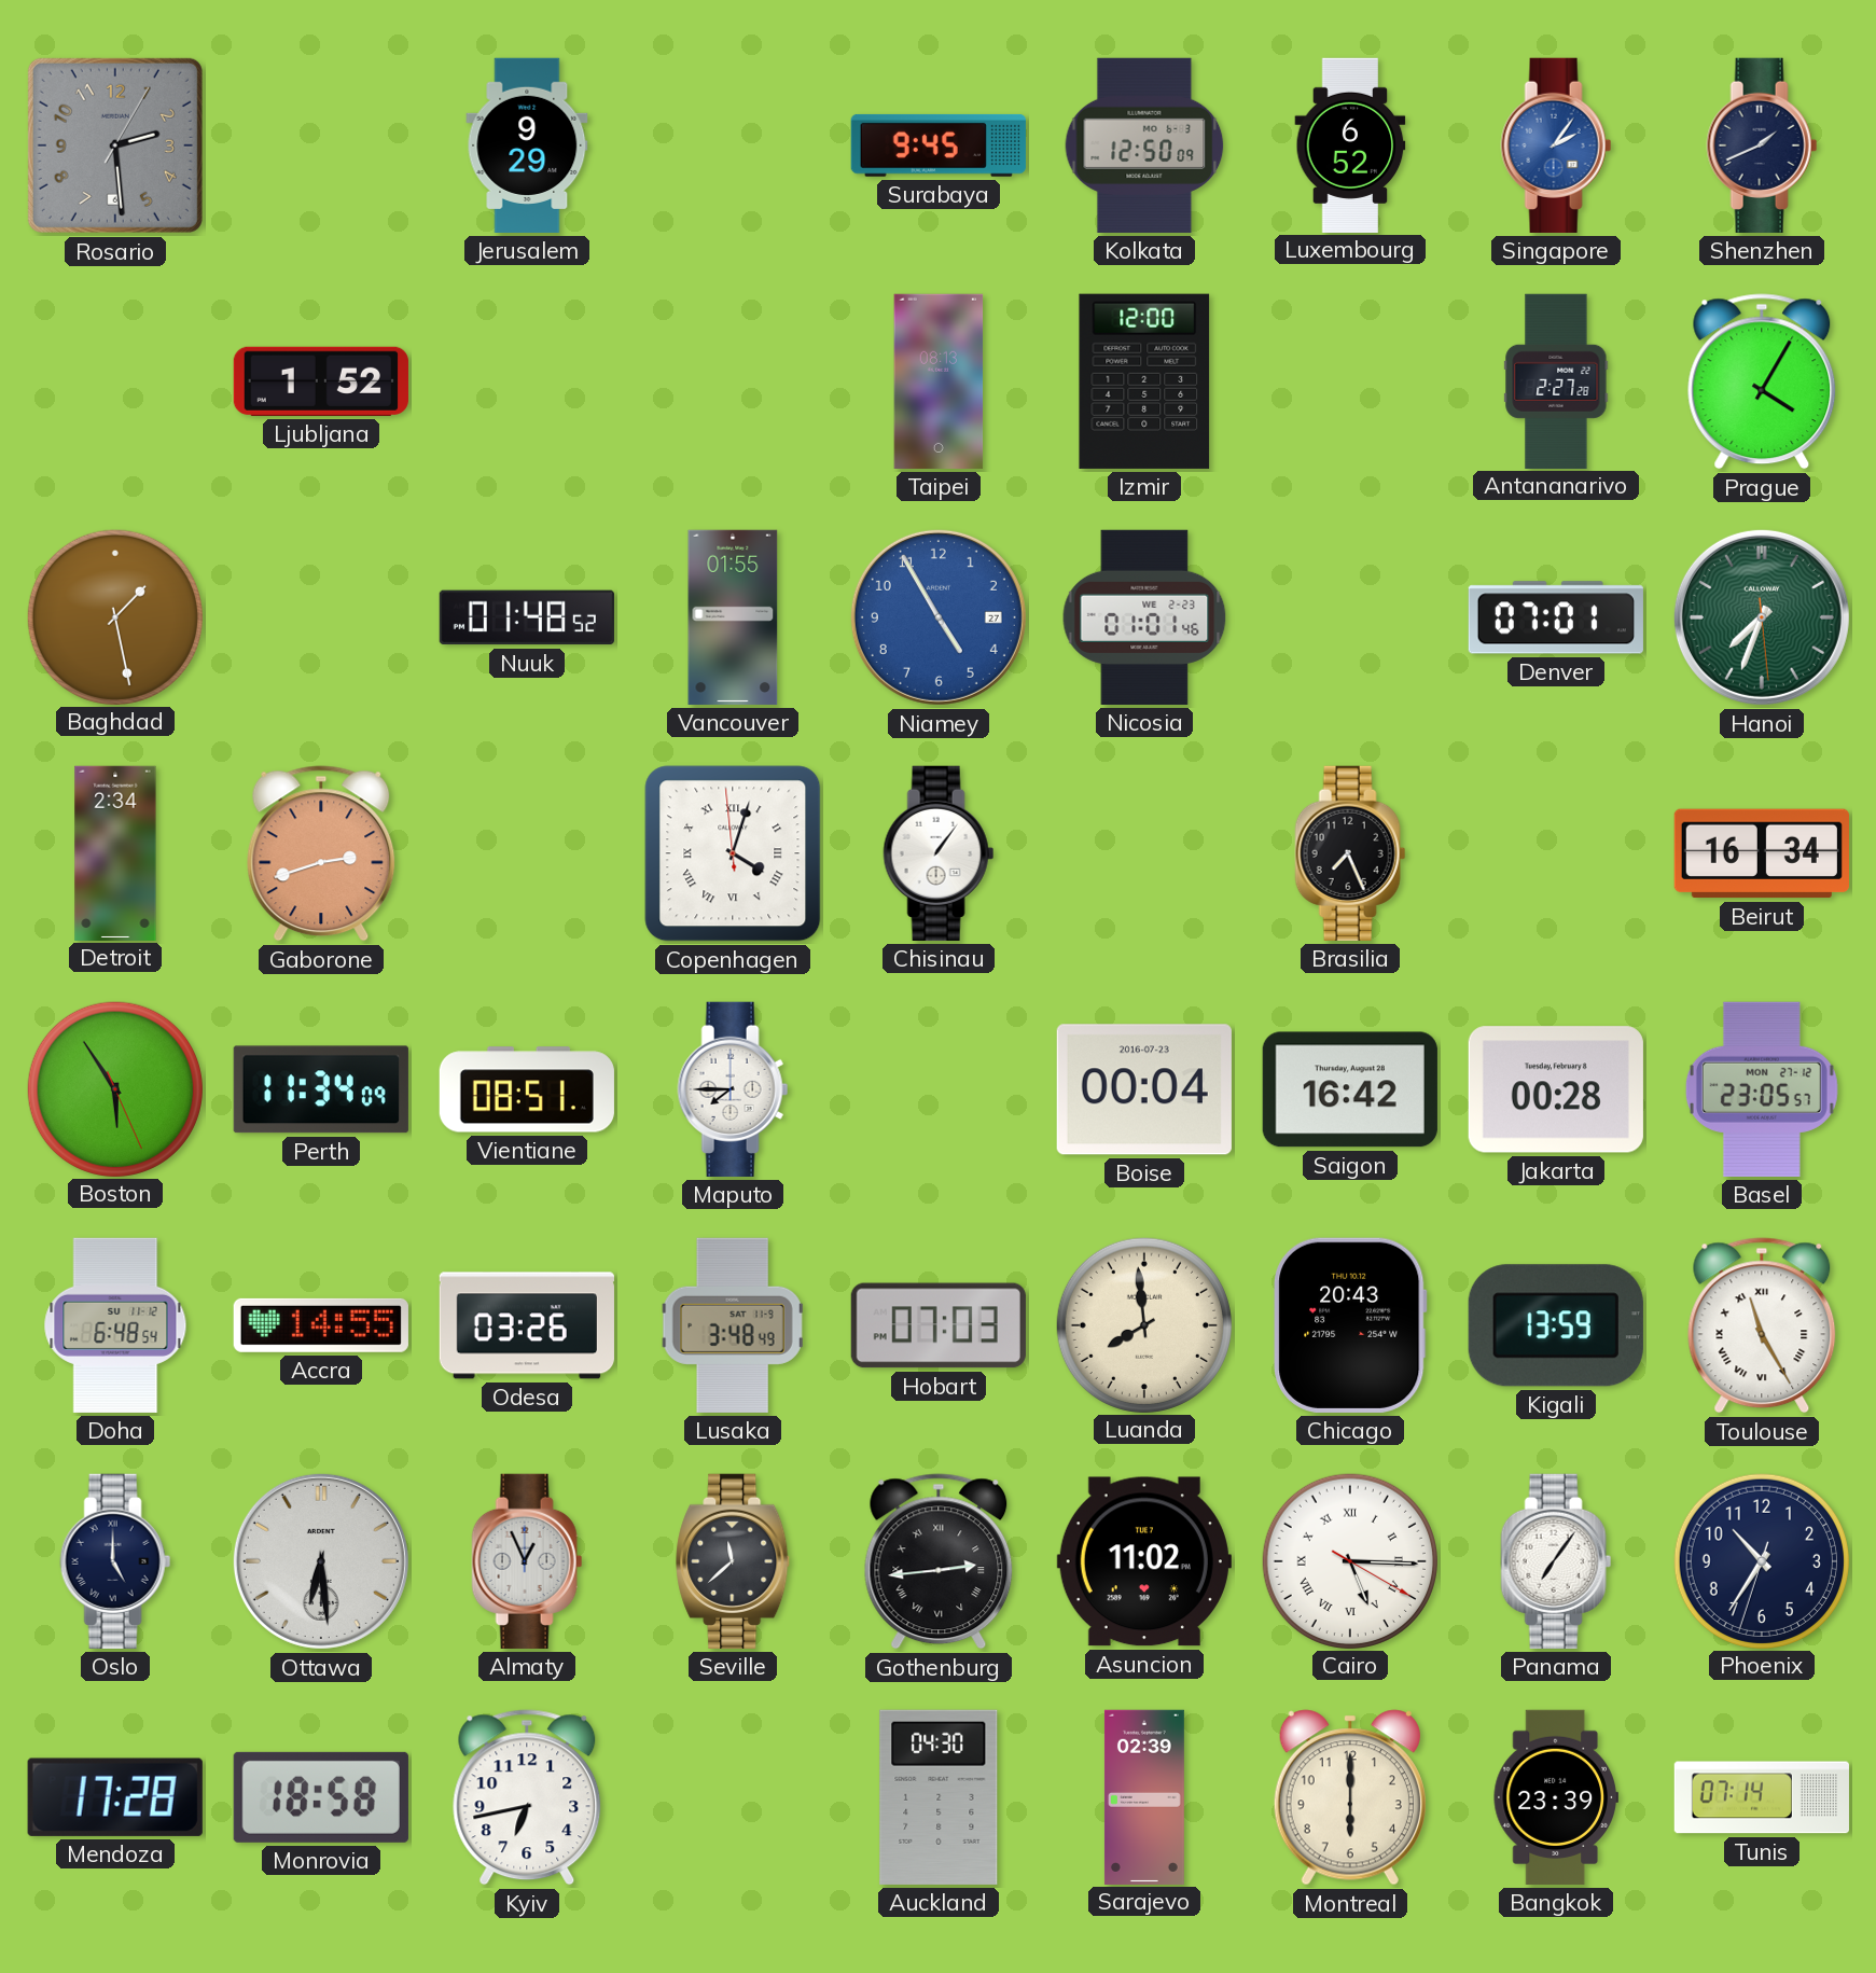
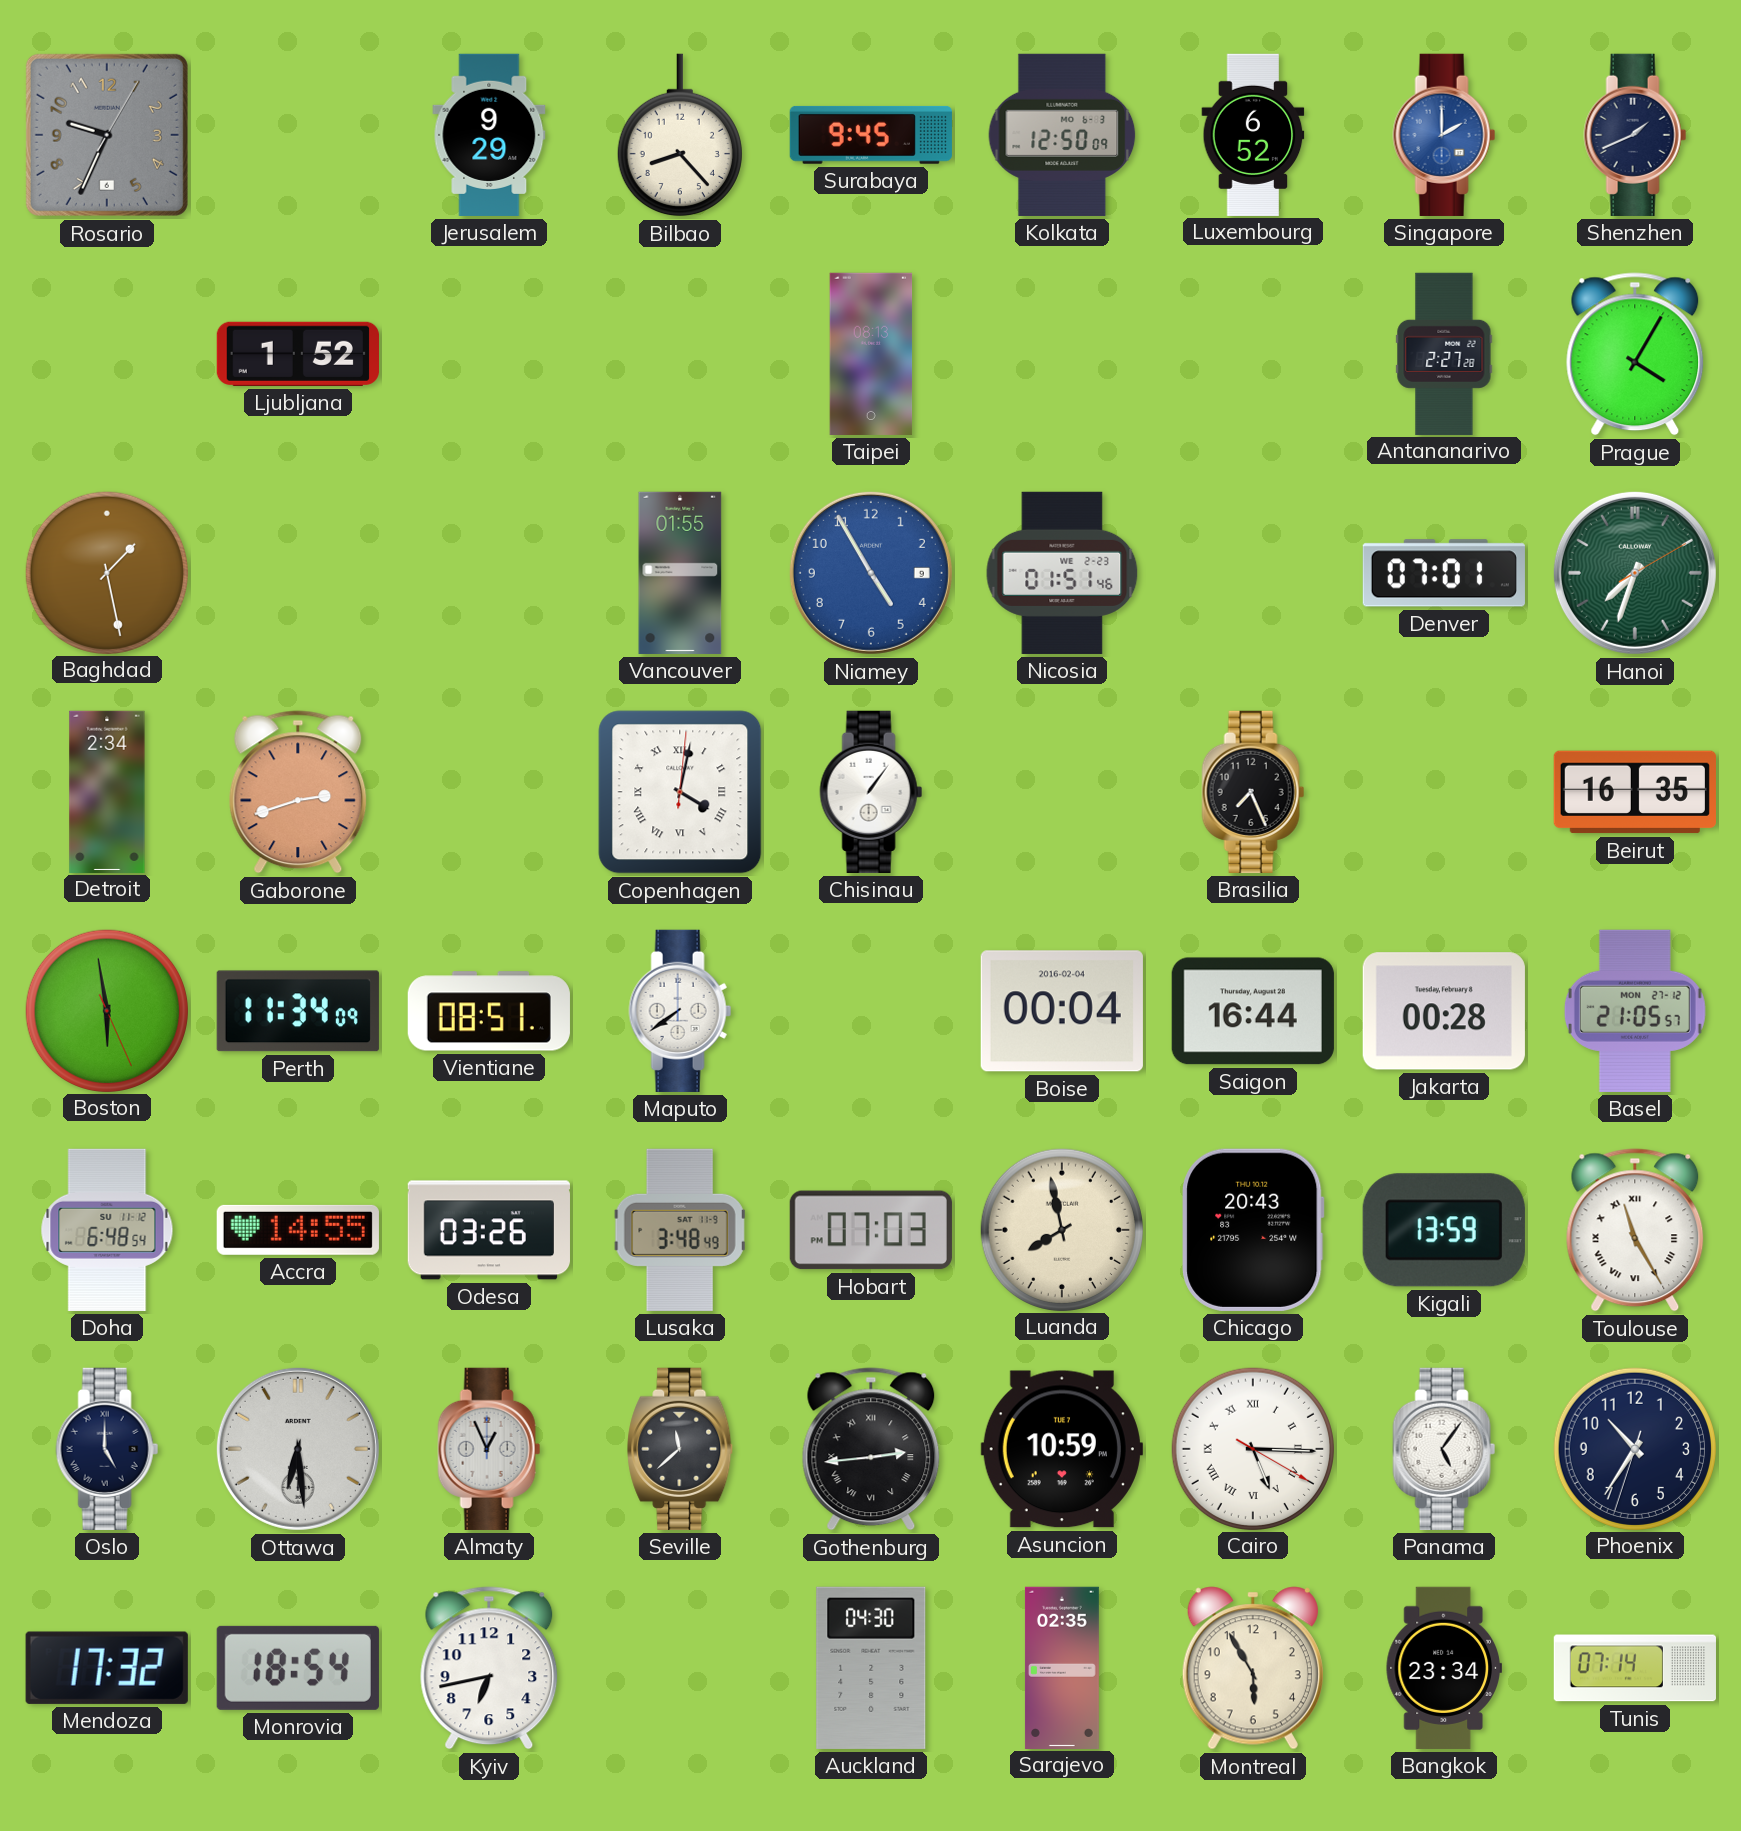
Rosario: 2:29 -> 9:34
Bilbao: none -> 8:23
Singapore: 2:06 -> 2:00
Izmir: 12:00 -> none
Nuuk: 01:48 -> none
Niamey date: 27 -> 9
Nicosia: 01:01 -> 01:51
Hanoi: 7:33:29 -> 7:33:10
Copenhagen: 4:02:59 -> 4:02:01
Beirut: 16:34 -> 16:35
Boston: 5:54 -> 5:58
Maputo: 7:45 -> 7:39
Boise date: 2016-07-23 -> 2016-02-04
Saigon: 16:42 -> 16:44
Basel: 23:05 -> 21:05
Luanda: 7:59 -> 7:58
Asuncion: 11:02 -> 10:59
Panama: 7:06 -> 5:06
Mendoza: 17:28 -> 17:32
Monrovia: 18:58 -> 18:54
Sarajevo: 02:39 -> 02:35
Montreal: 6:00 -> 5:55
Bangkok: 23:39 -> 23:34
